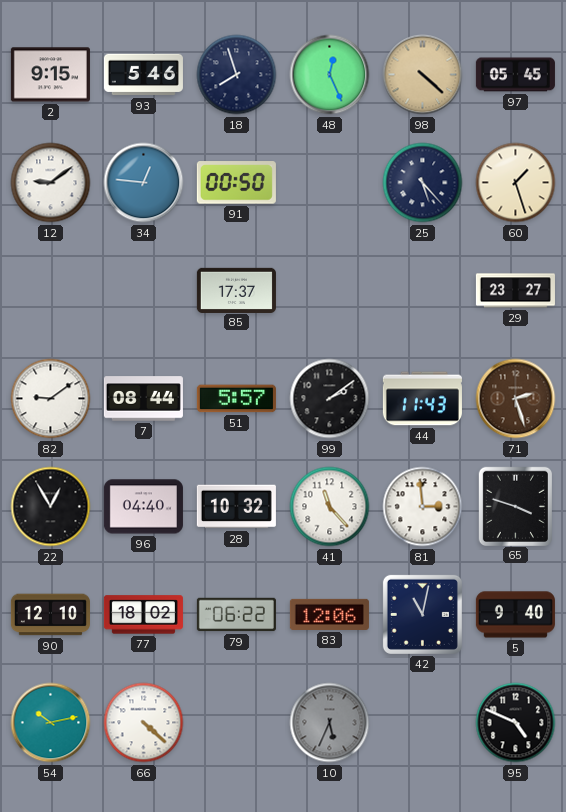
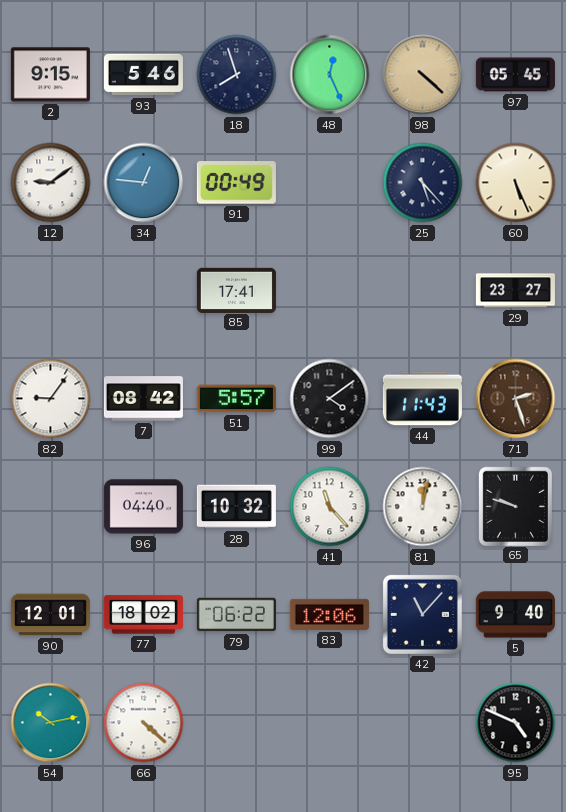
91: 00:50 -> 00:49
60: 1:27 -> 5:26
85: 17:37 -> 17:41
82: 9:09 -> 9:06
7: 08:44 -> 08:42
99: 2:09 -> 4:09
22: 12:55 -> none
81: 2:59 -> 12:02
65: 3:48 -> 9:48
90: 12:10 -> 12:01
42: 11:02 -> 11:07
10: 5:34 -> none
